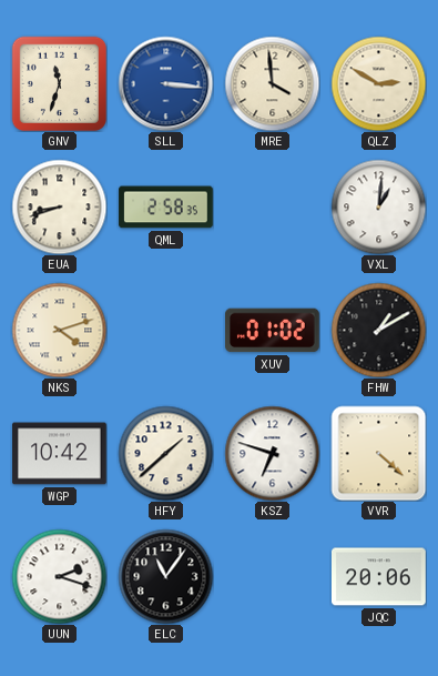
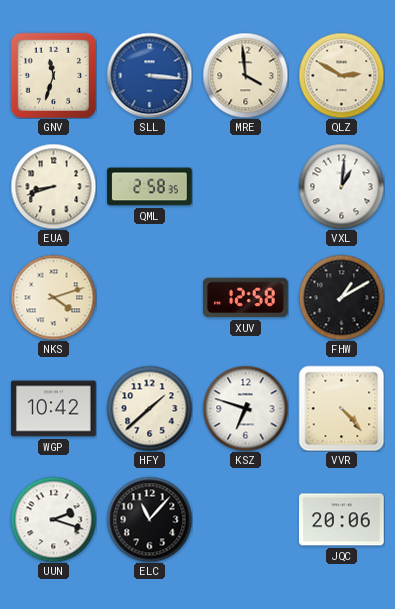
XUV: 01:02 -> 12:58
VVR: 4:22 -> 4:23
ELC: 11:06 -> 11:07
